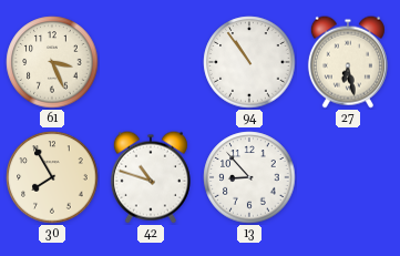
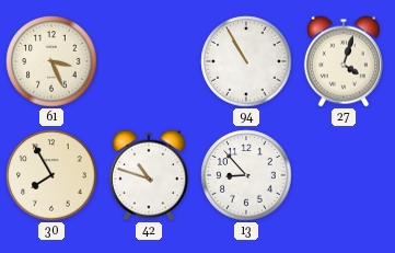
94: 10:54 -> 10:55
27: 6:28 -> 4:03
